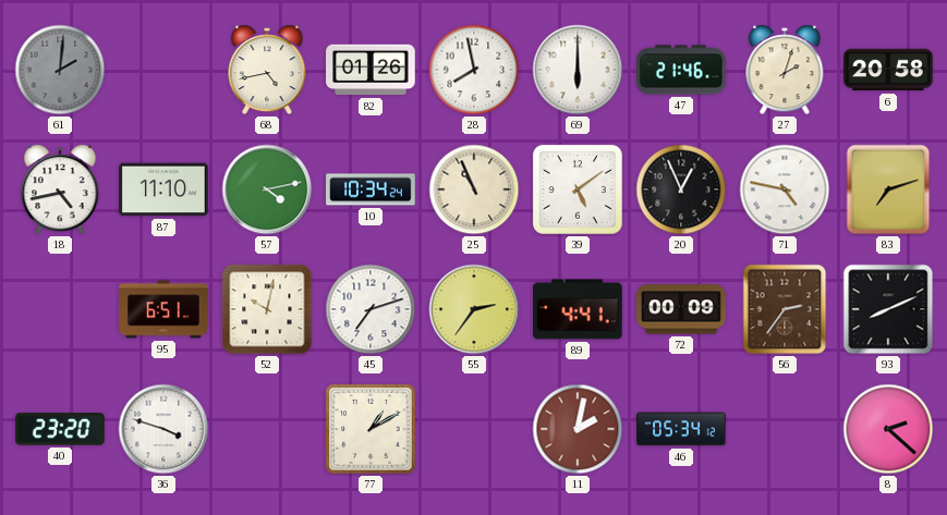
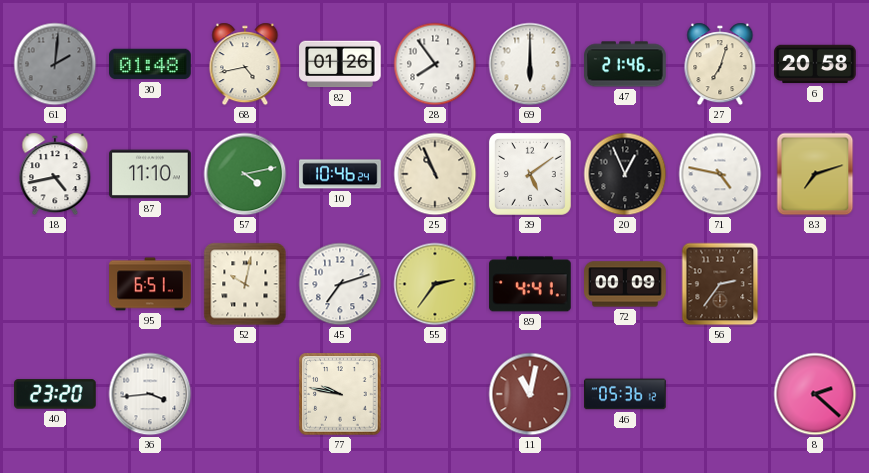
30: none -> 01:48
28: 7:58 -> 7:54
27: 2:03 -> 7:03
10: 10:34 -> 10:46
93: 8:11 -> none
36: 3:48 -> 3:44
77: 1:10 -> 9:47
11: 2:02 -> 11:02
46: 05:34 -> 05:36
